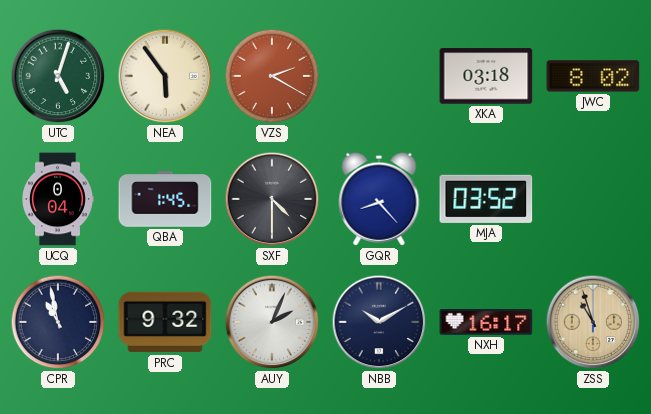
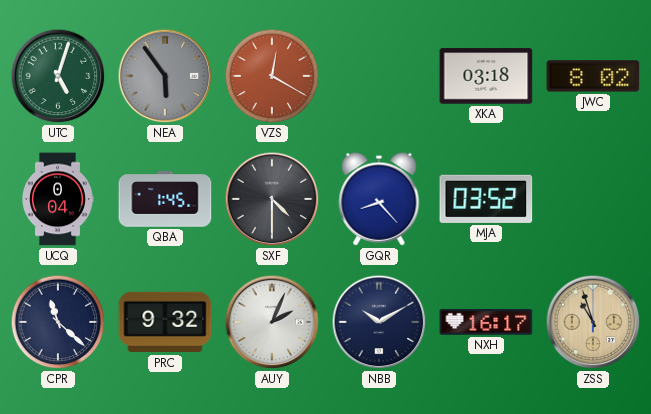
NEA dial: cream -> grey
VZS: 2:20 -> 12:20
CPR: 10:58 -> 11:22
